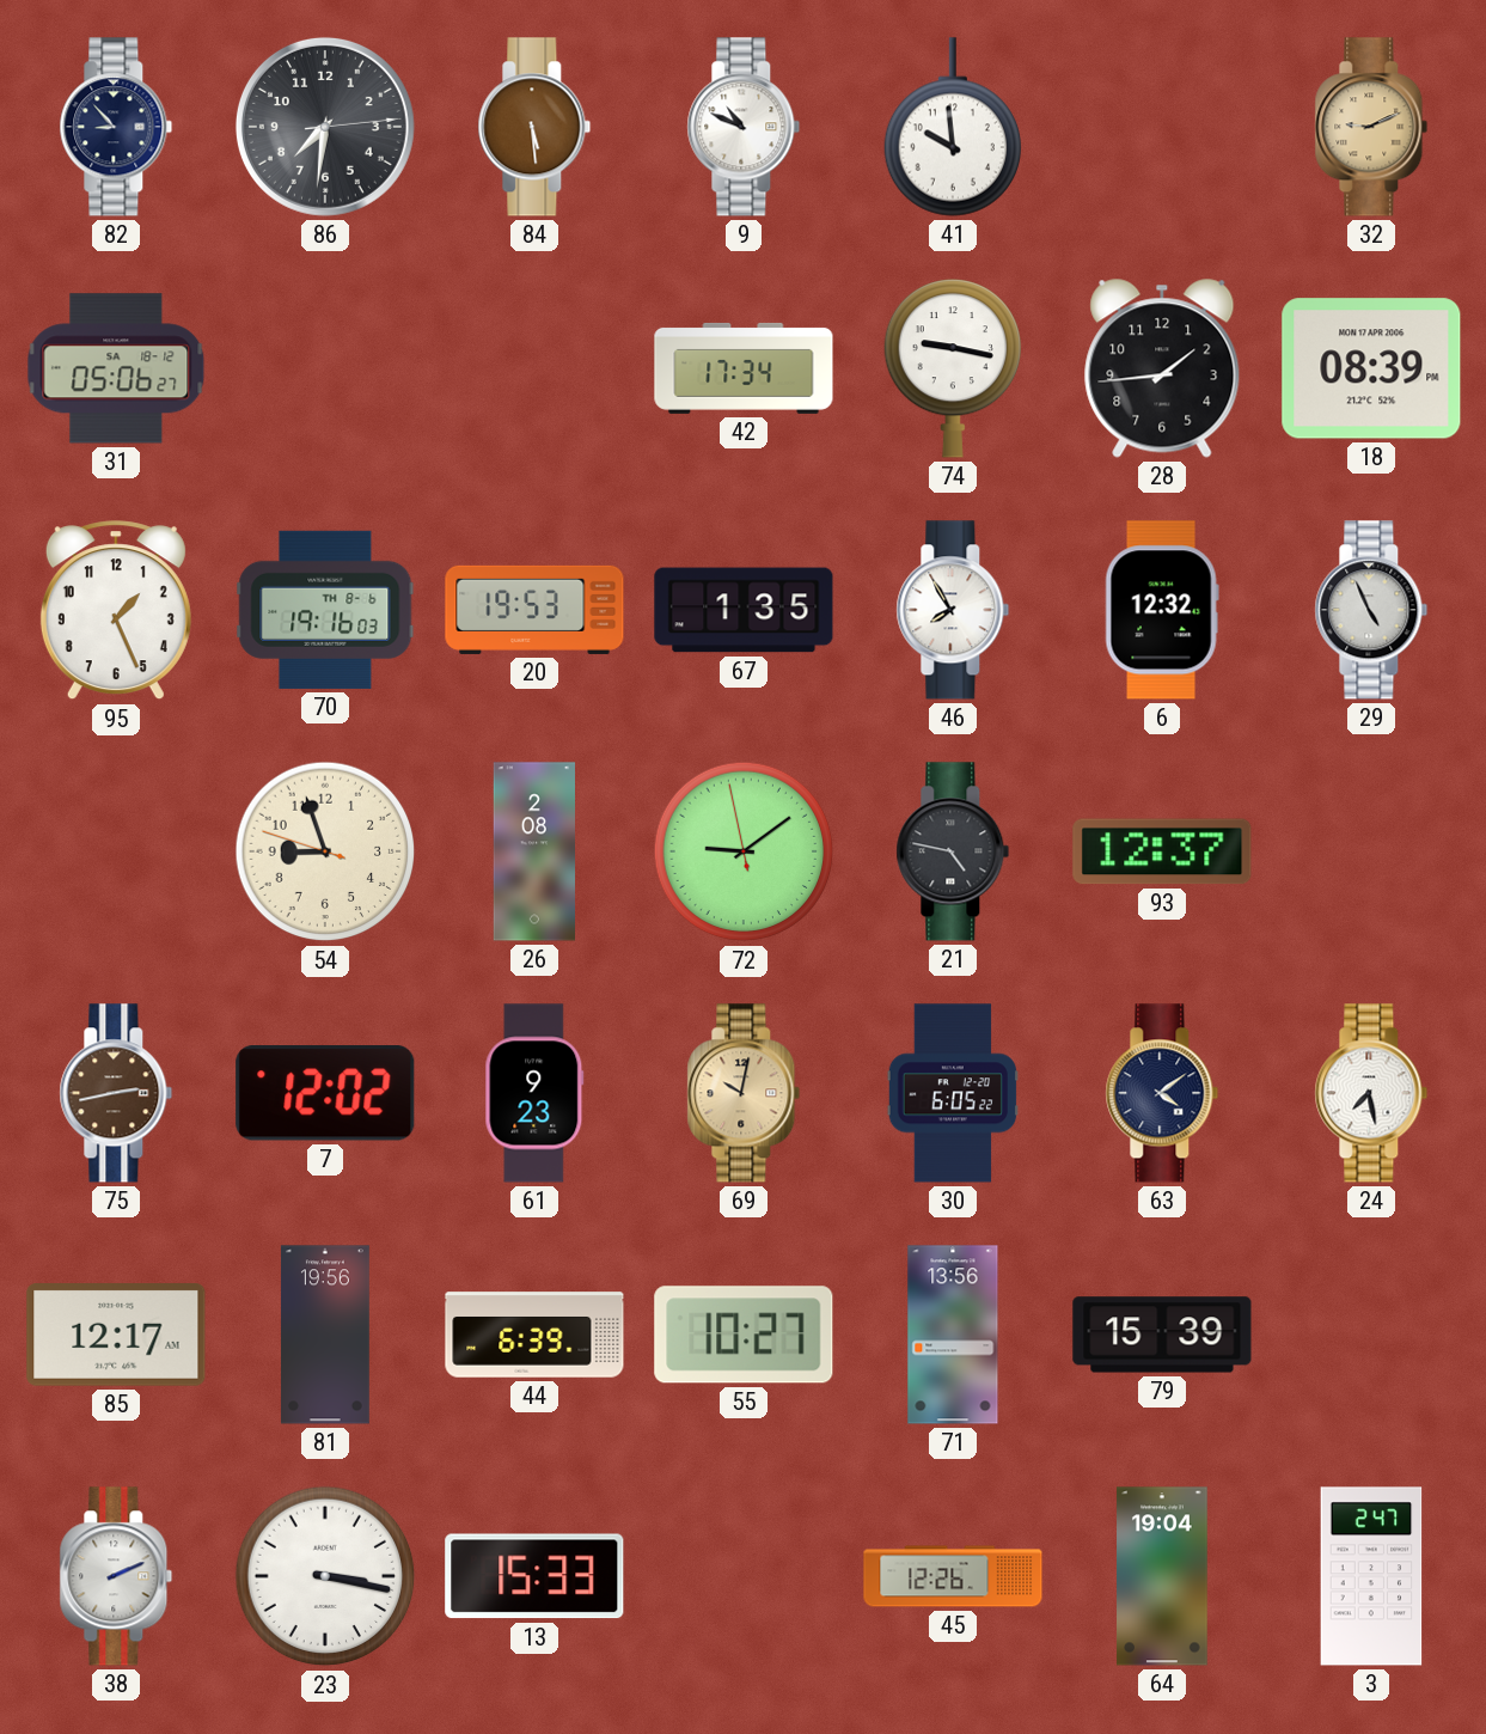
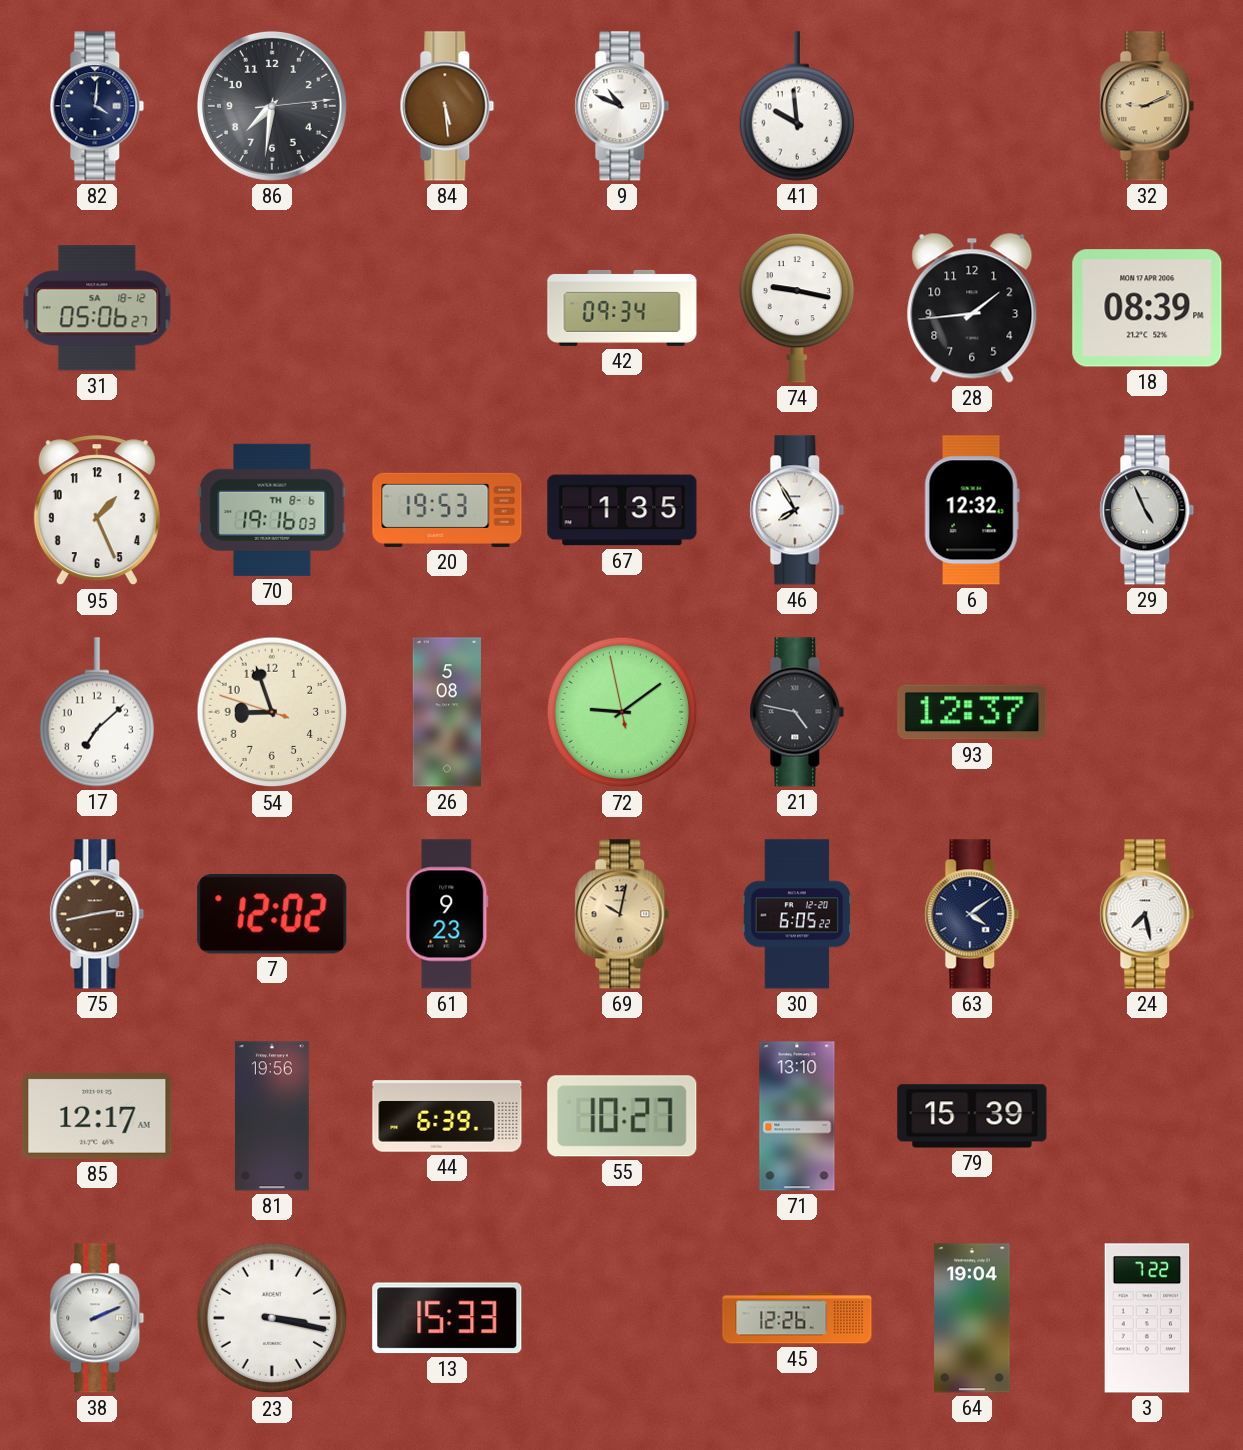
82: 8:53 -> 4:01
42: 17:34 -> 09:34
17: none -> 7:08
26: 2:08 -> 5:08
71: 13:56 -> 13:10
3: 2:47 -> 7:22
